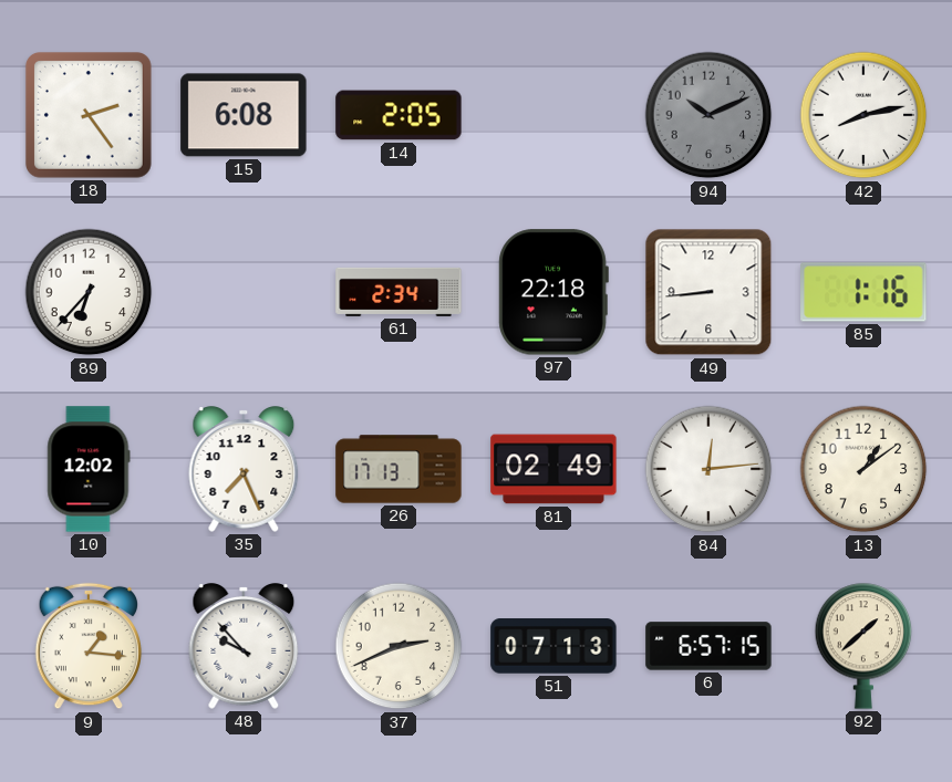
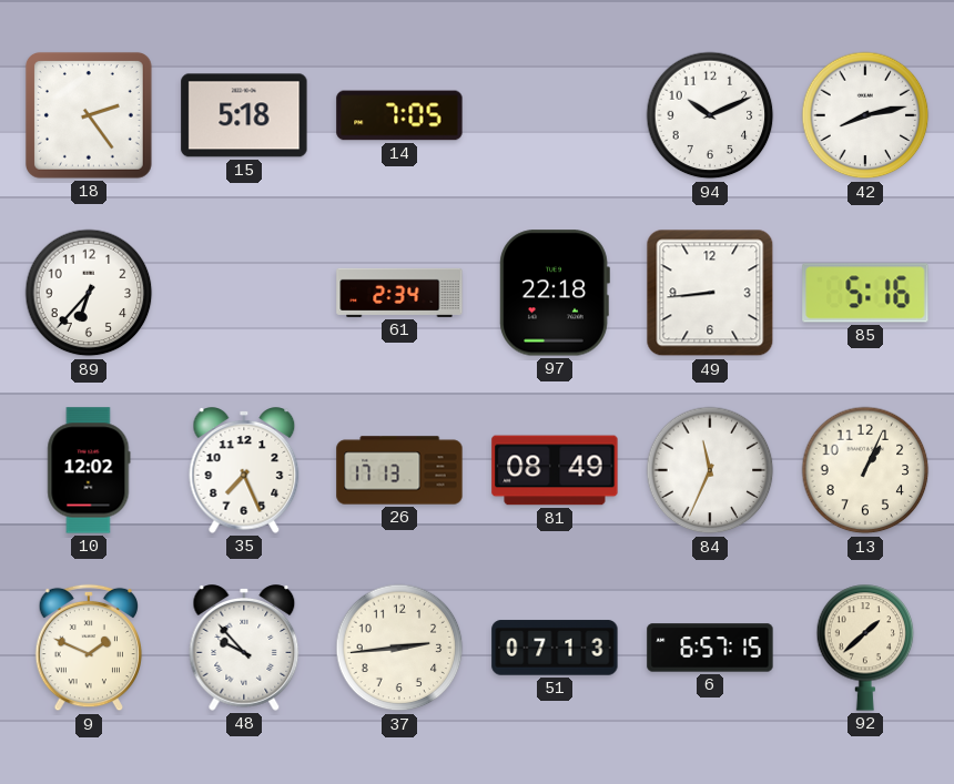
15: 6:08 -> 5:18
14: 2:05 -> 7:05
94 dial: grey -> white
85: 1:16 -> 5:16
81: 02:49 -> 08:49
84: 12:14 -> 11:34
13: 1:09 -> 1:04
9: 1:16 -> 1:49
37: 2:41 -> 2:44
